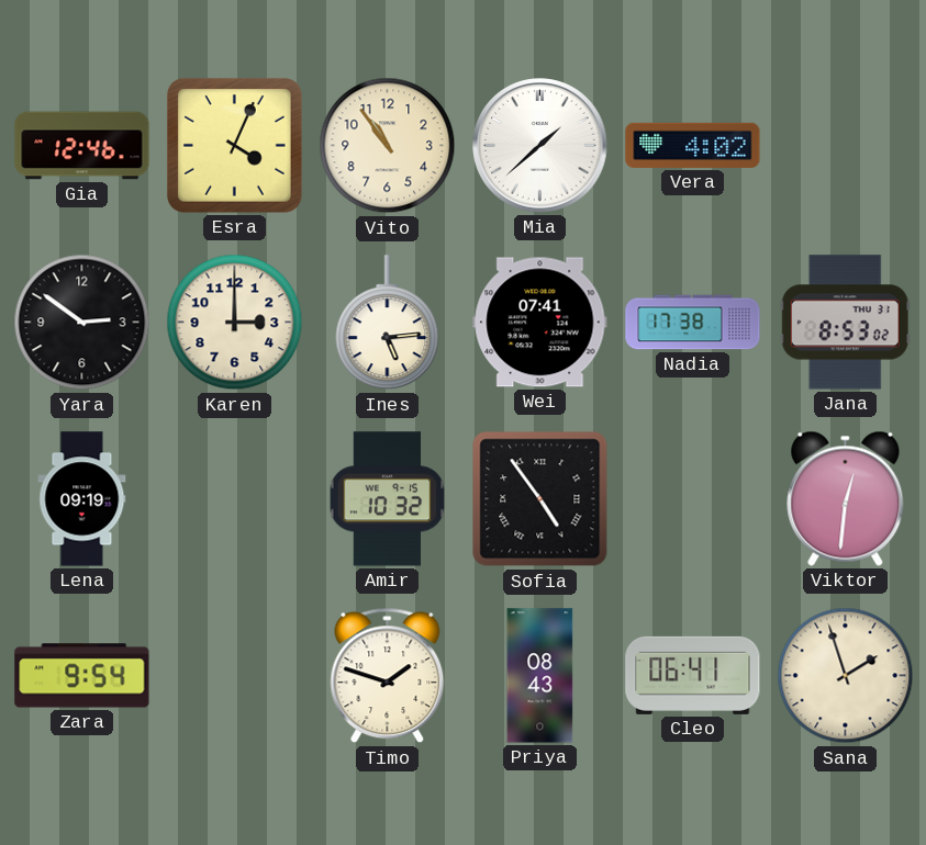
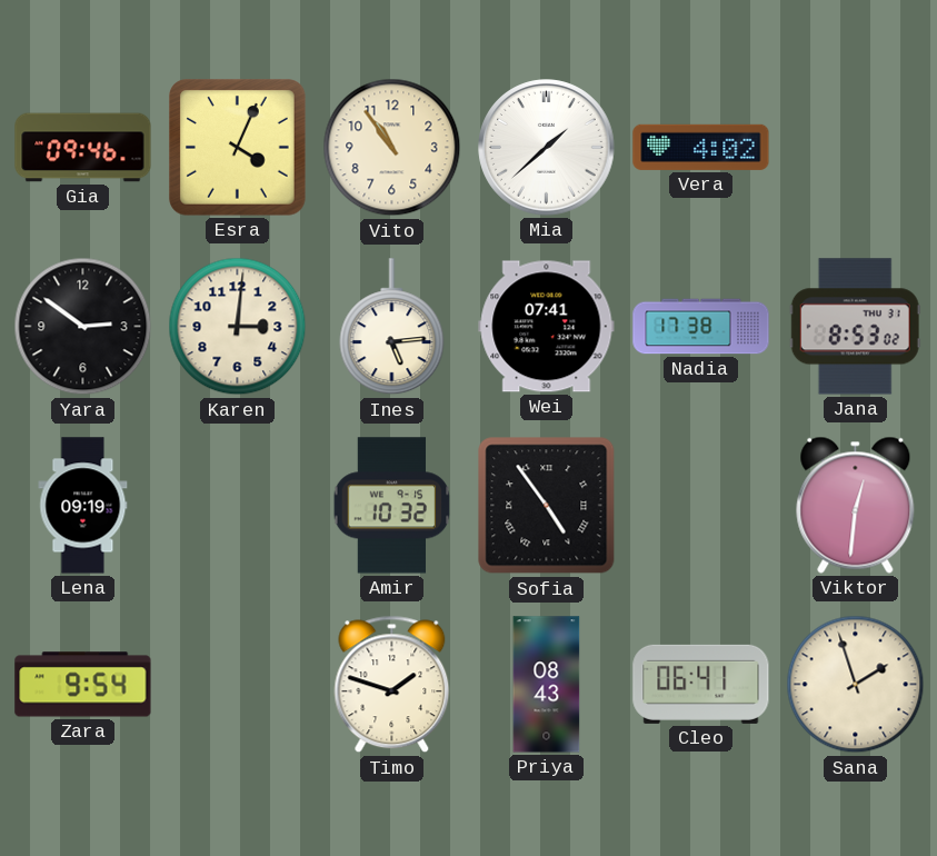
Gia: 12:46 -> 09:46
Karen: 3:00 -> 3:01
